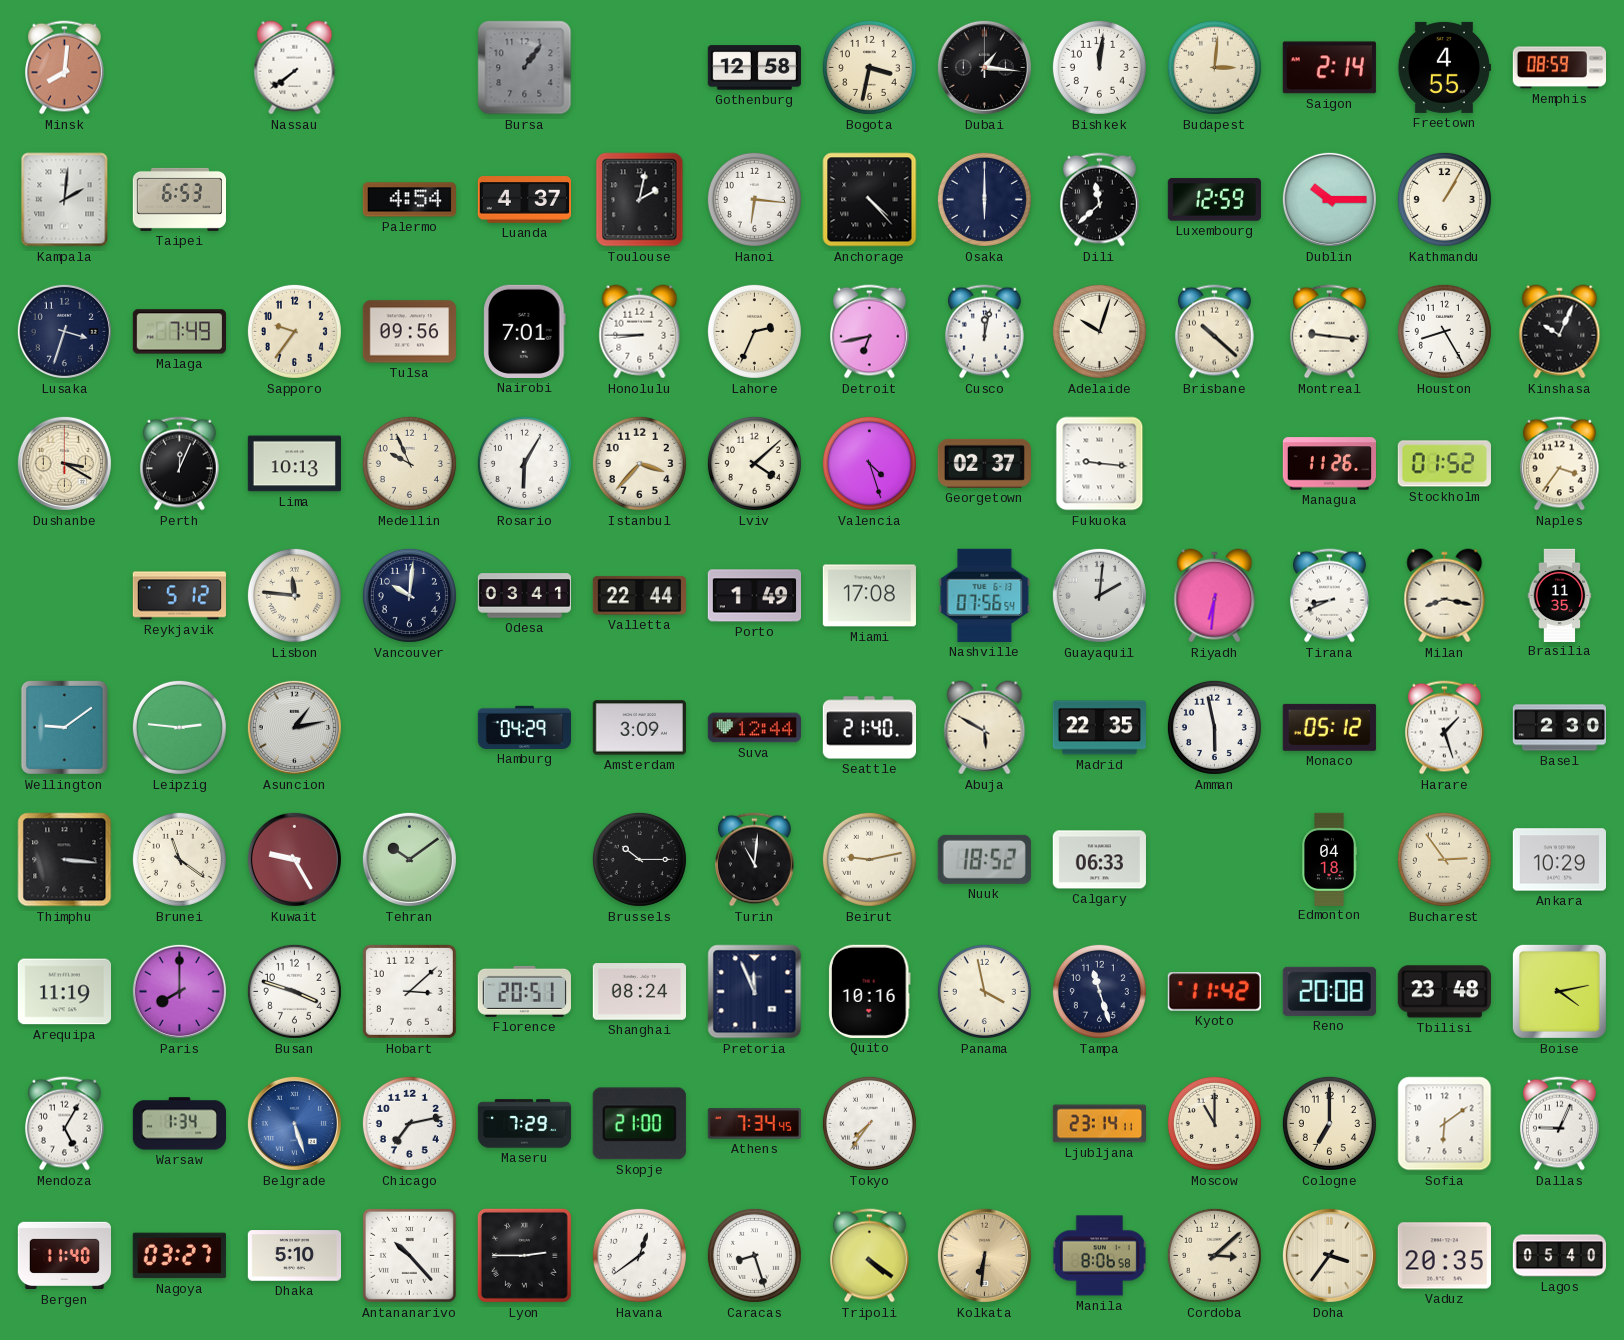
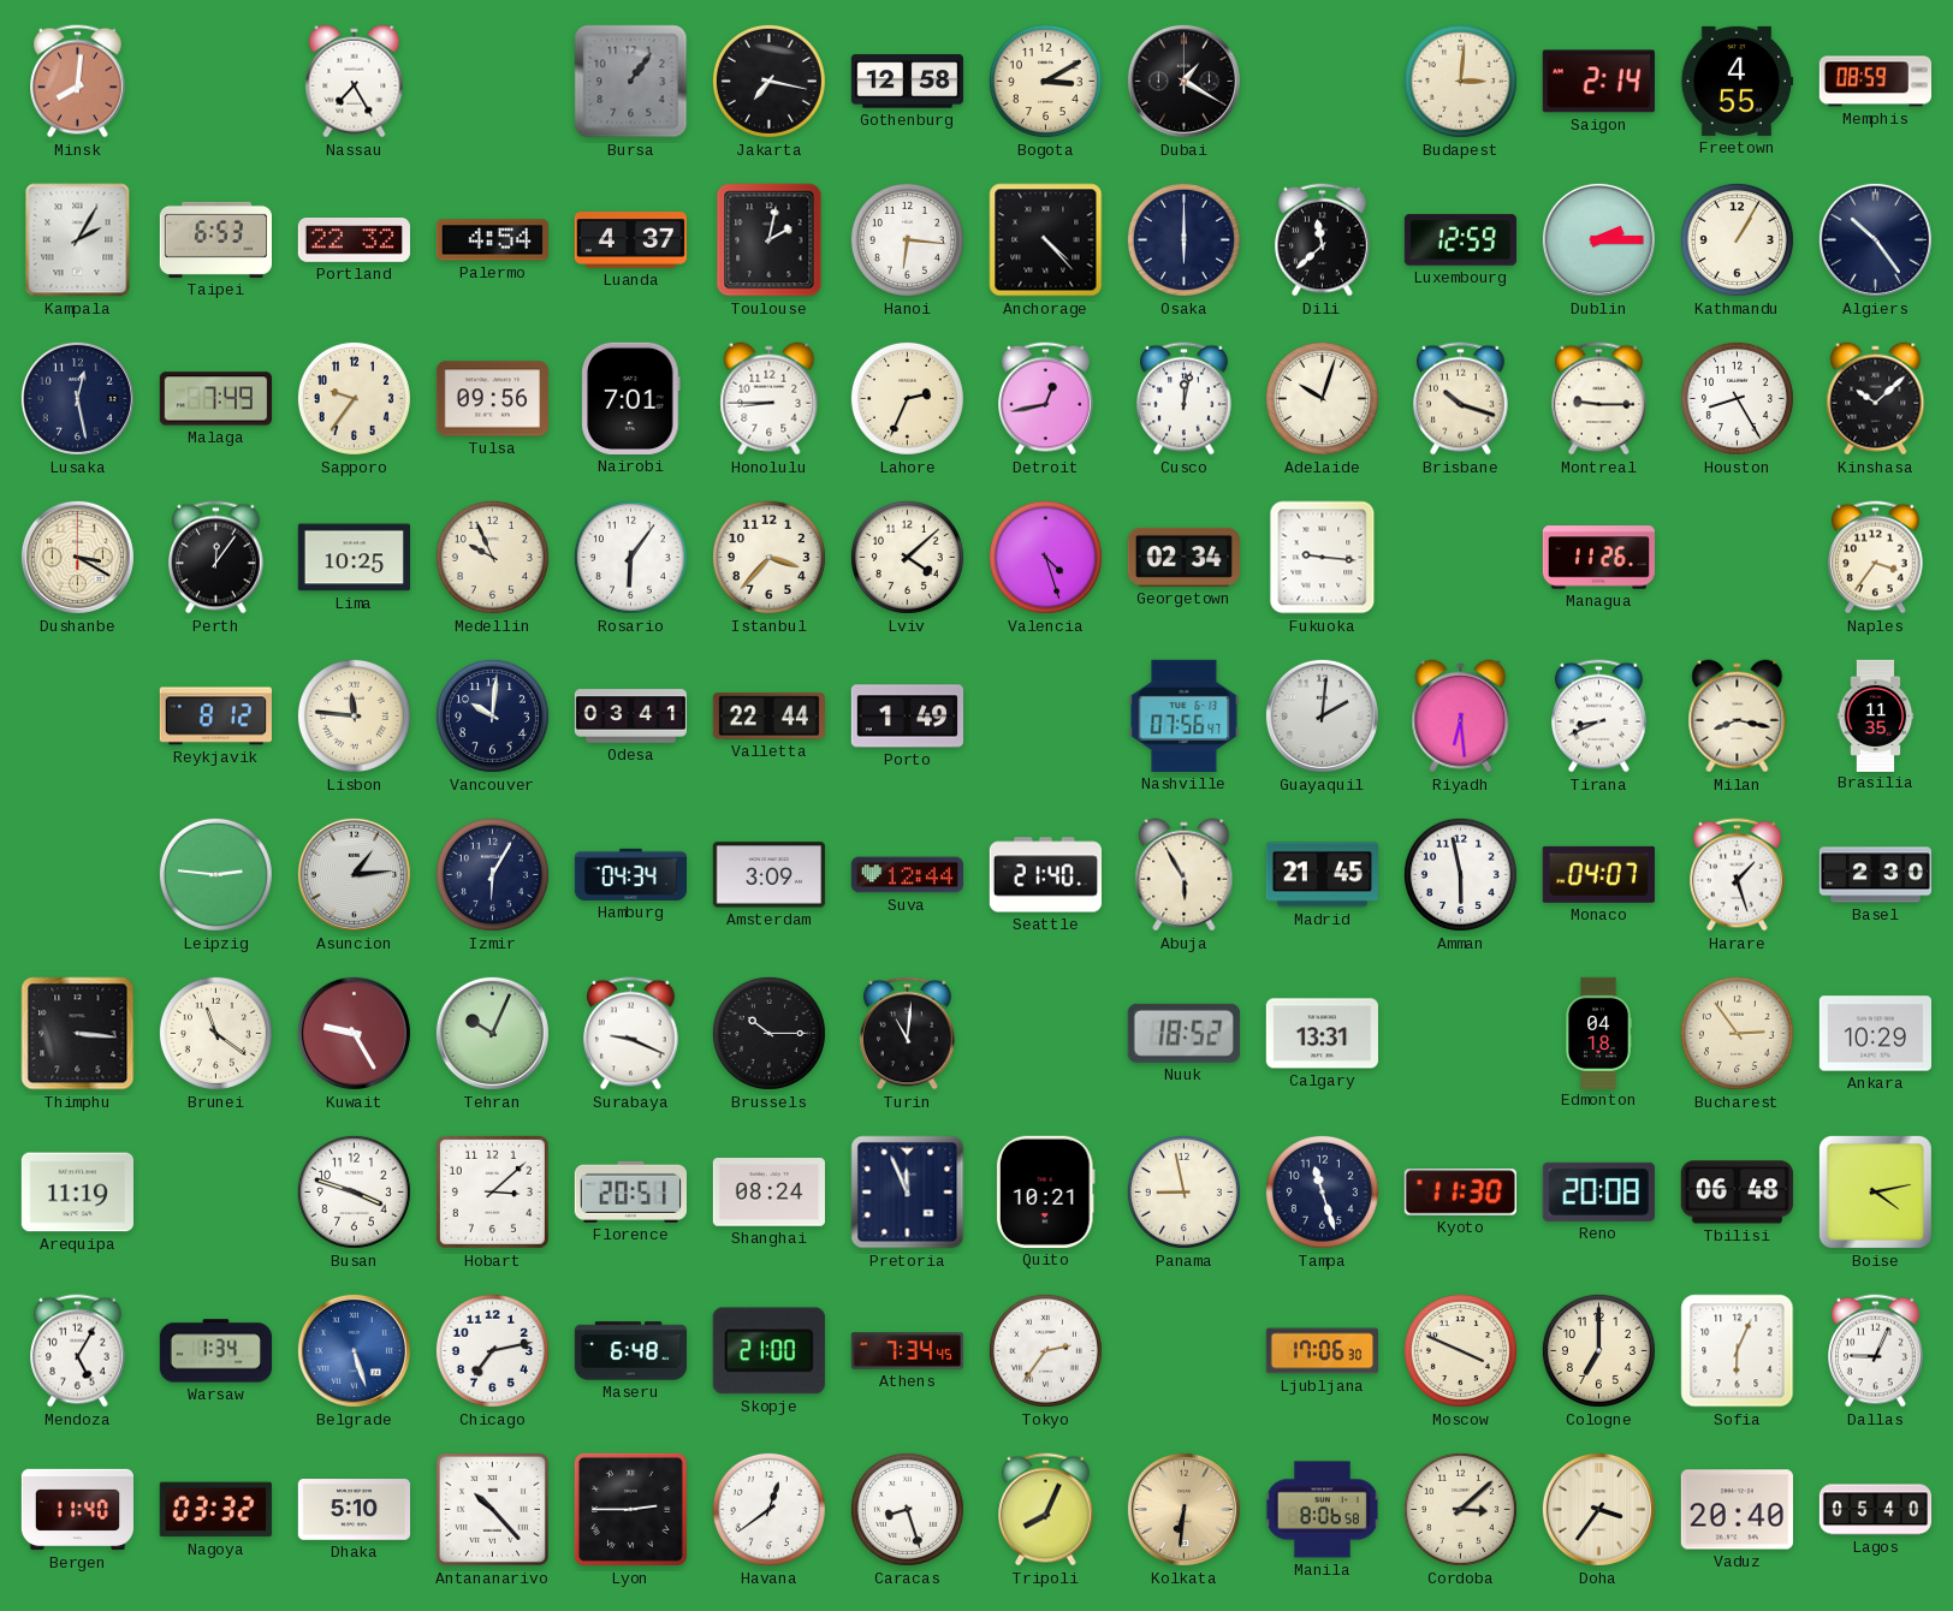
Nassau: 7:39 -> 7:25
Jakarta: none -> 7:17
Bogota: 3:32 -> 3:10
Dubai: 1:16 -> 1:20
Bishkek: 12:01 -> none
Kampala: 2:01 -> 2:05
Portland: none -> 22:32
Dublin: 10:15 -> 2:15
Algiers: none -> 10:24
Lusaka: 3:33 -> 12:28
Detroit: 6:43 -> 12:43
Brisbane: 10:22 -> 10:18
Montreal: 9:16 -> 9:15
Kinshasa: 10:04 -> 10:08
Perth: 12:04 -> 12:06
Lima: 10:13 -> 10:25
Rosario: 6:05 -> 6:06
Georgetown: 02:37 -> 02:34
Stockholm: 01:52 -> none
Reykjavik: 5:12 -> 8:12
Miami: 17:08 -> none
Nashville: 07:56:54 -> 07:56:47
Riyadh: 6:31 -> 6:29
Wellington: 9:09 -> none
Asuncion: 1:13 -> 1:14
Izmir: none -> 6:05
Hamburg: 04:29 -> 04:34
Abuja: 5:50 -> 5:55
Madrid: 22:35 -> 21:45
Monaco: 05:12 -> 04:07
Tehran: 10:09 -> 10:04
Surabaya: none -> 9:19
Beirut: 9:13 -> none
Calgary: 06:33 -> 13:31
Paris: 8:00 -> none
Quito: 10:16 -> 10:21
Panama: 3:58 -> 8:58
Kyoto: 11:42 -> 11:30
Tbilisi: 23:48 -> 06:48
Maseru: 7:29 -> 6:48
Tokyo: 7:36 -> 2:36
Ljubljana: 23:14 -> 17:06
Moscow: 11:00 -> 3:49
Sofia: 6:09 -> 6:04
Nagoya: 03:27 -> 03:32
Tripoli: 4:21 -> 8:04
Vaduz: 20:35 -> 20:40
